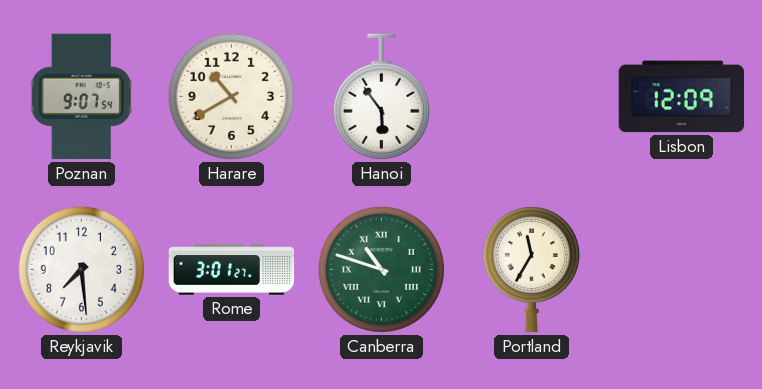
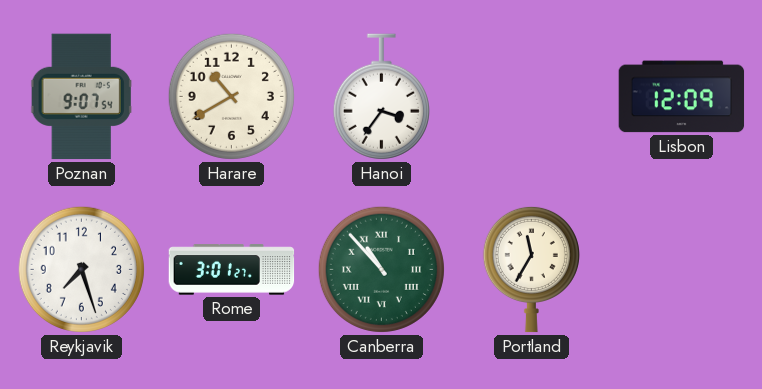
Hanoi: 5:54 -> 3:36
Reykjavik: 7:29 -> 7:27
Canberra: 10:48 -> 10:53
